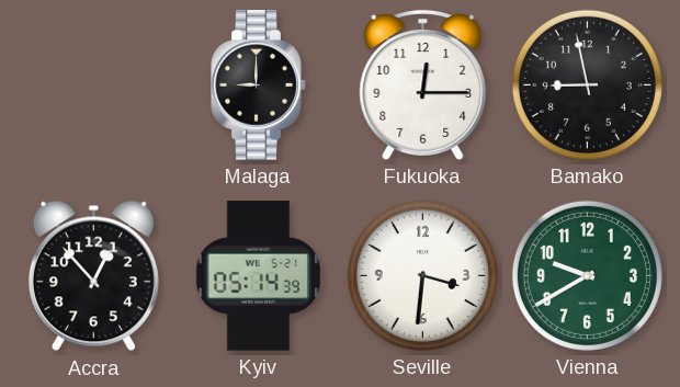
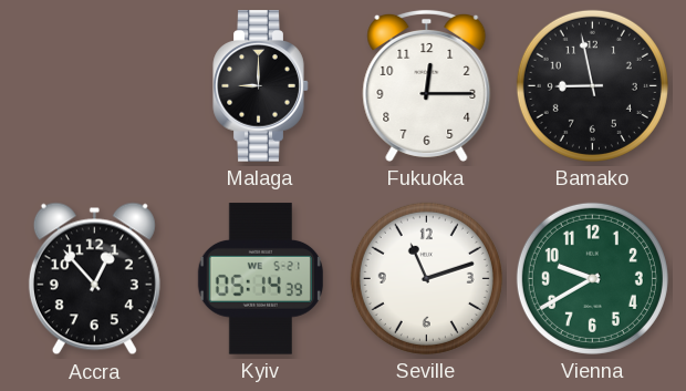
Seville: 3:31 -> 11:12
